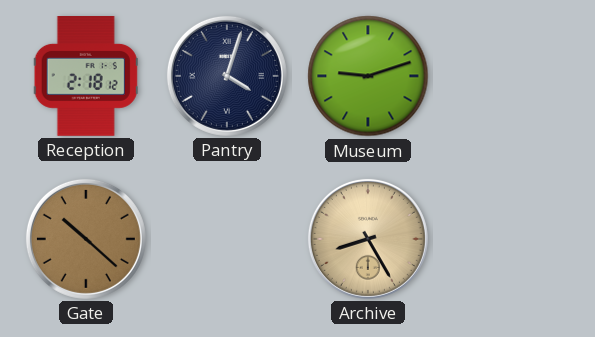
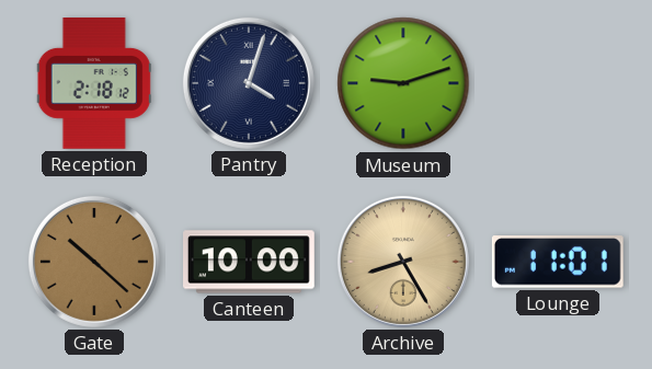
Canteen: none -> 10:00
Lounge: none -> 11:01
